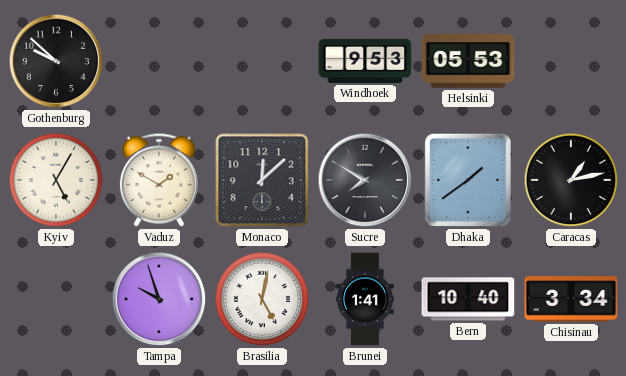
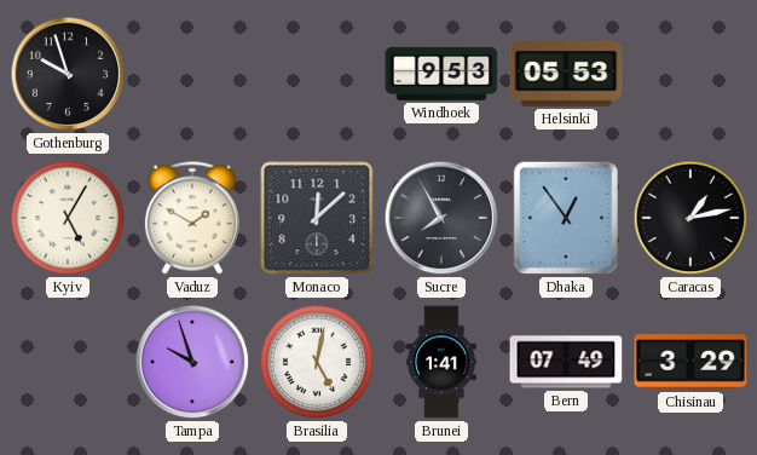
Gothenburg: 9:52 -> 9:57
Sucre: 7:50 -> 7:55
Dhaka: 1:39 -> 12:54
Bern: 10:40 -> 07:49
Chisinau: 3:34 -> 3:29
